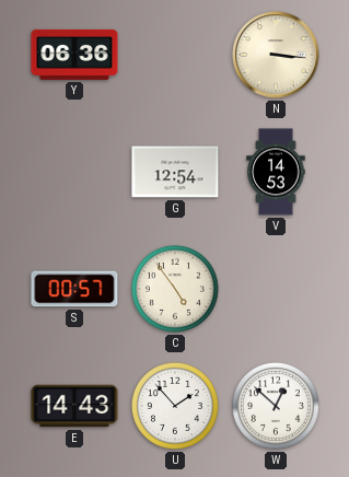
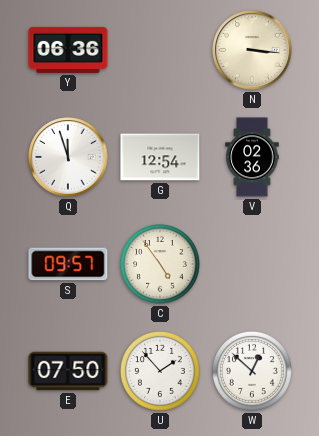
Q: none -> 11:57
V: 14:53 -> 02:36
S: 00:57 -> 09:57
E: 14:43 -> 07:50
